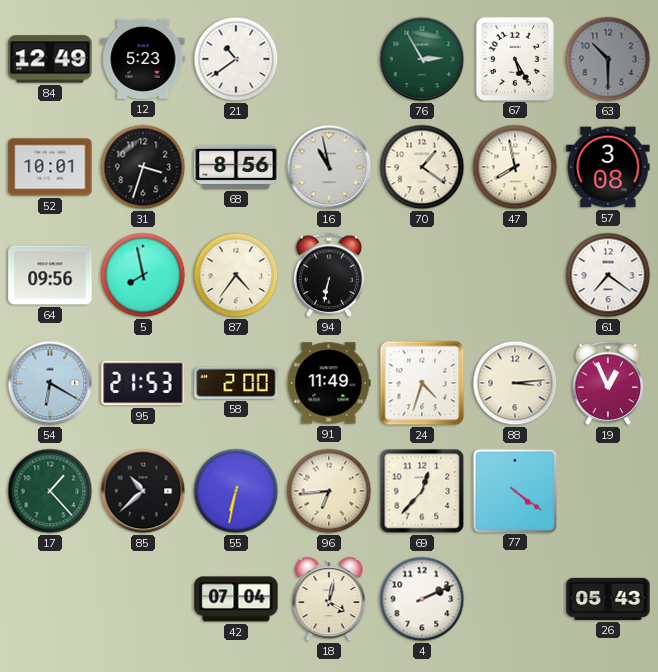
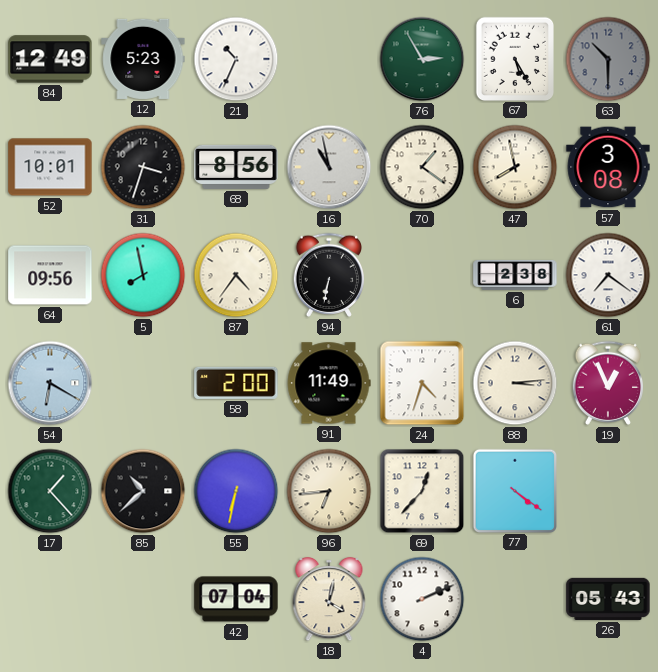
21: 10:39 -> 10:34
6: none -> 2:38
95: 21:53 -> none
